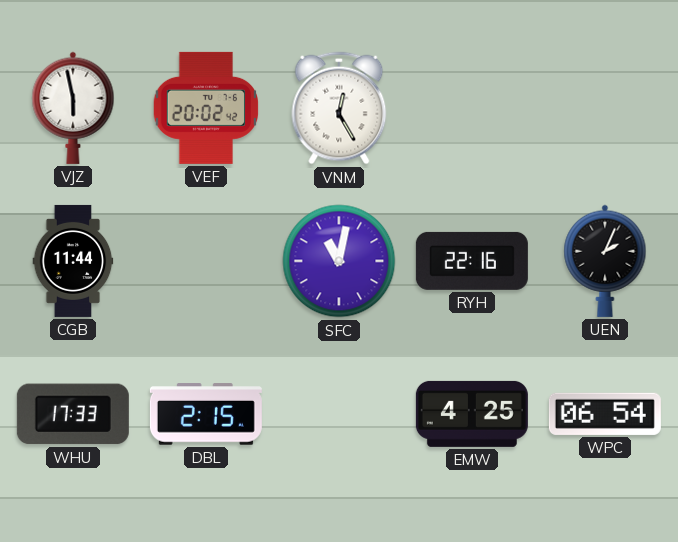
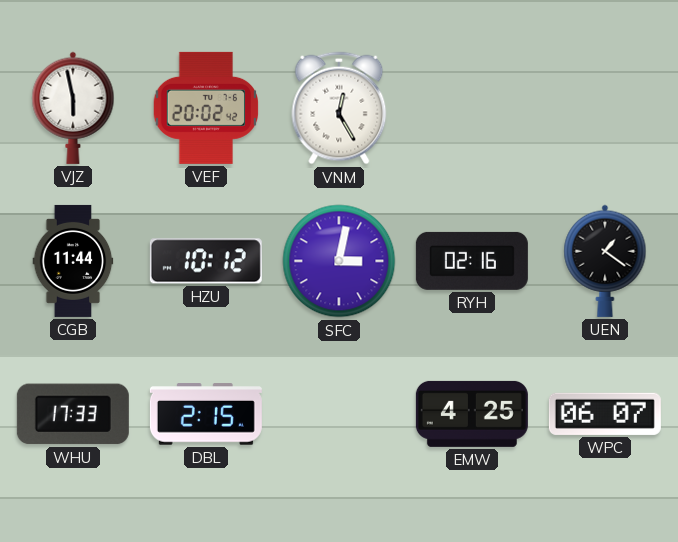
HZU: none -> 10:12
SFC: 11:02 -> 3:02
RYH: 22:16 -> 02:16
UEN: 2:04 -> 1:21
WPC: 06:54 -> 06:07
